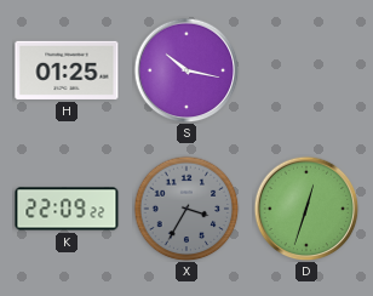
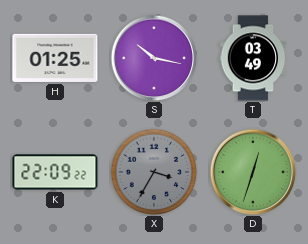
T: none -> 03:49
